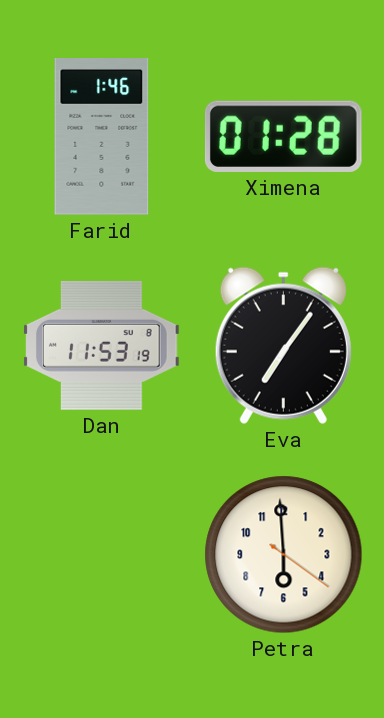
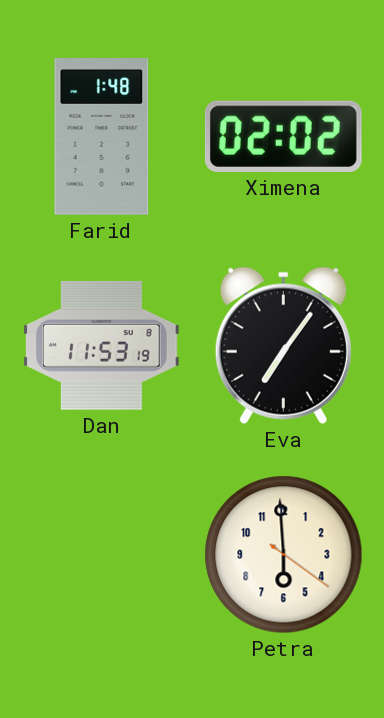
Farid: 1:46 -> 1:48
Ximena: 01:28 -> 02:02
